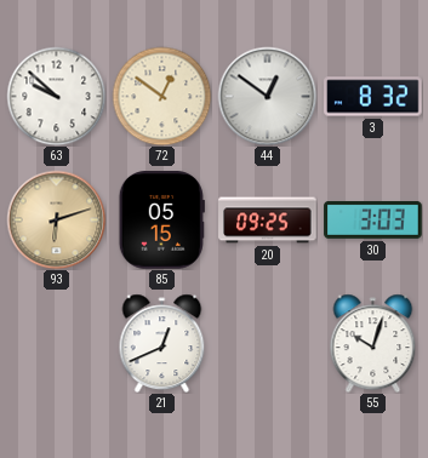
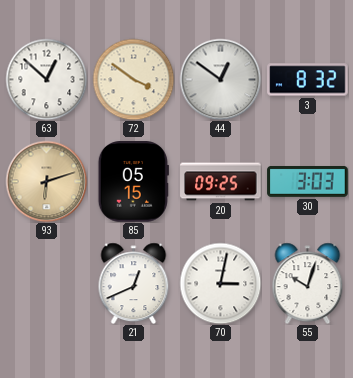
63: 9:52 -> 12:52
72: 12:51 -> 3:51
70: none -> 3:02
